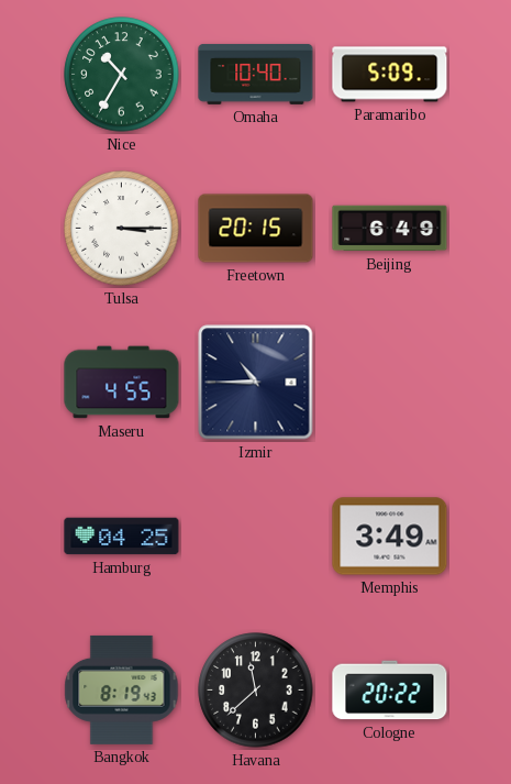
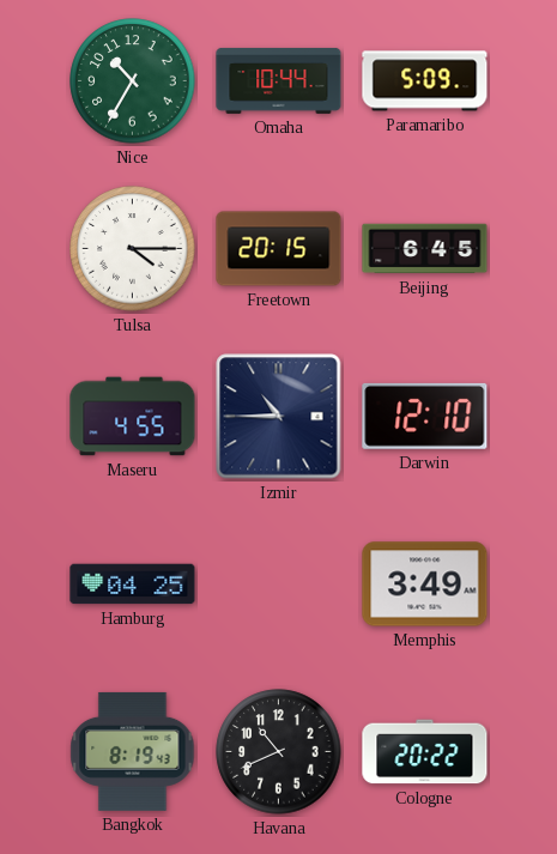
Omaha: 10:40 -> 10:44
Tulsa: 3:15 -> 4:15
Beijing: 6:49 -> 6:45
Darwin: none -> 12:10
Havana: 11:38 -> 10:41
